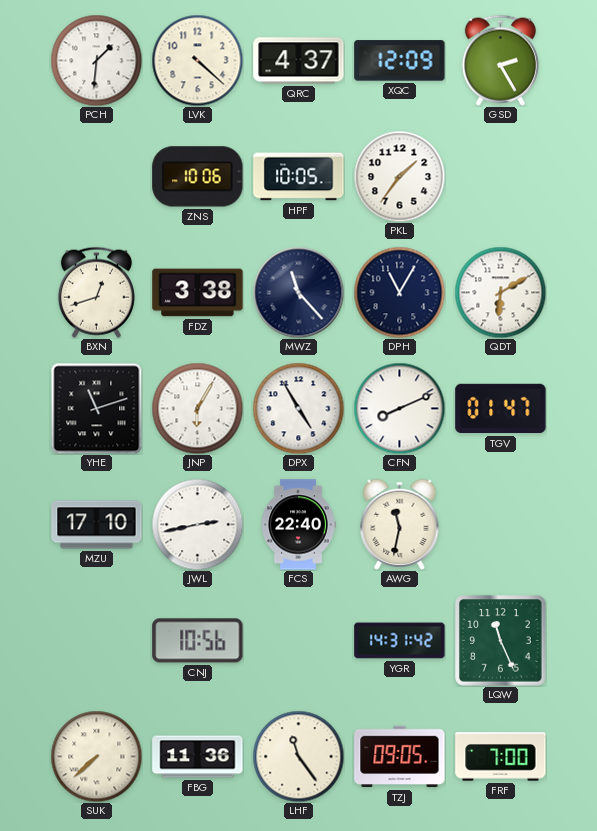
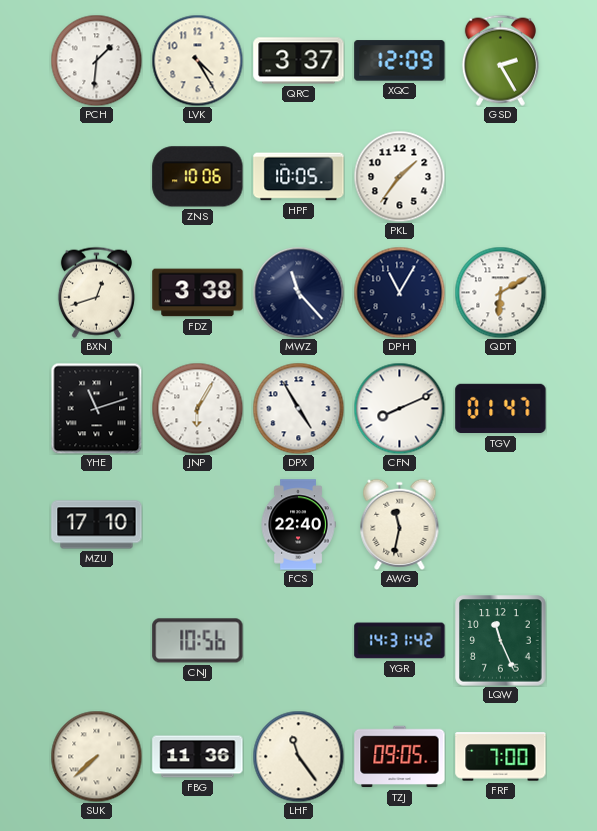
LVK: 4:22 -> 4:25
QRC: 4:37 -> 3:37
JWL: 2:43 -> none
